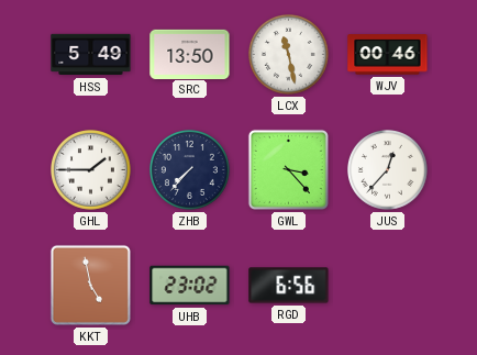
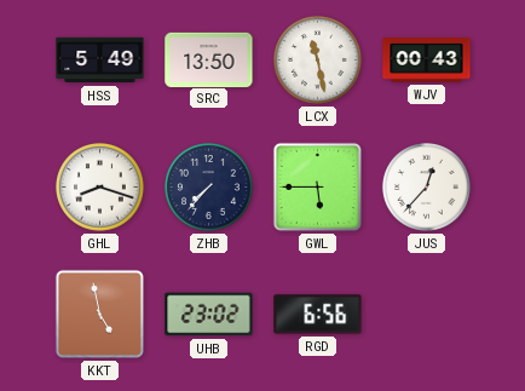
WJV: 00:46 -> 00:43
GHL: 1:45 -> 8:18
GWL: 3:23 -> 5:45
